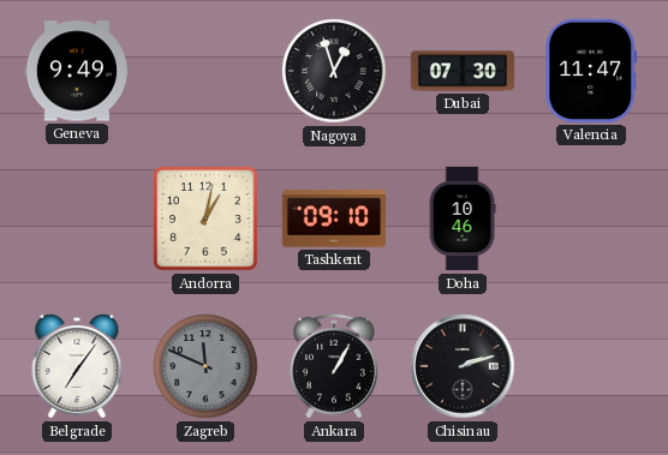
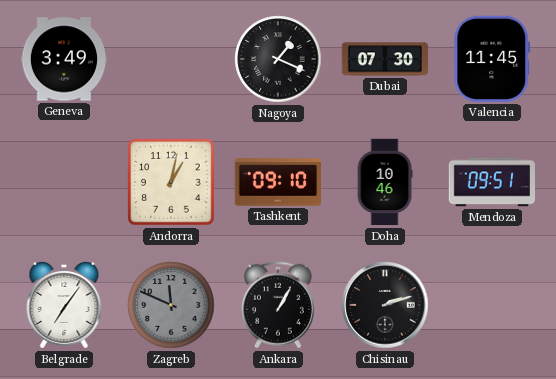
Geneva: 9:49 -> 3:49
Nagoya: 12:57 -> 1:19
Valencia: 11:47 -> 11:45
Mendoza: none -> 09:51
